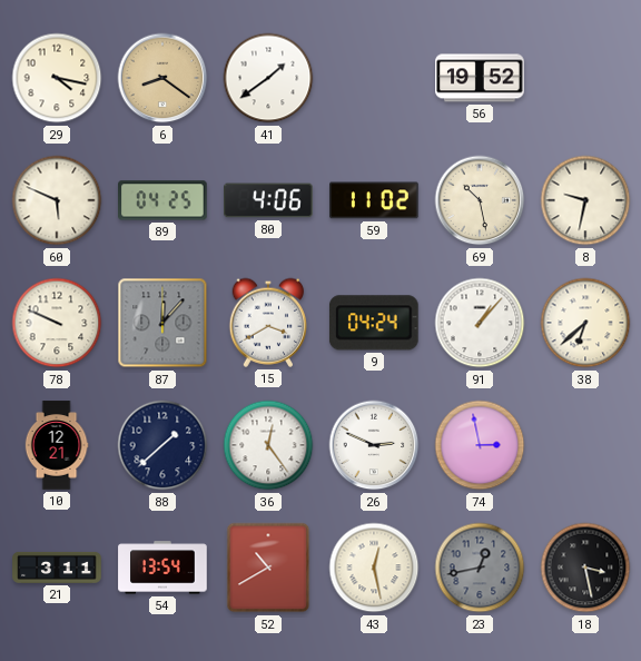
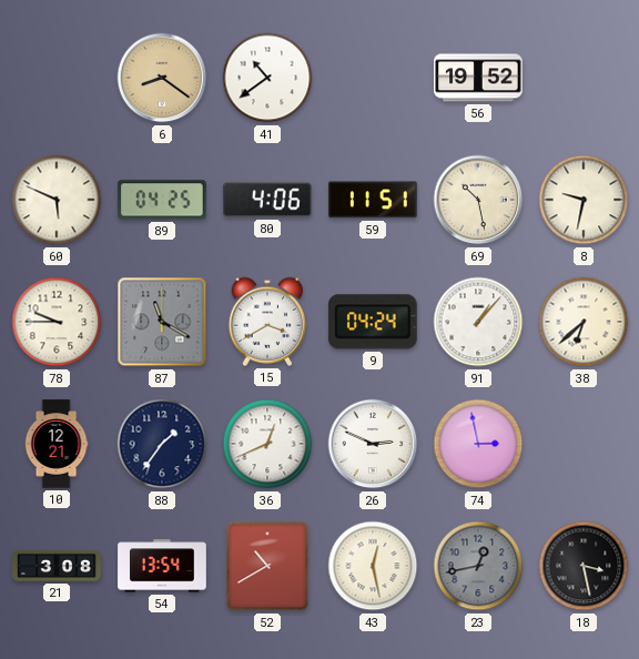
29: 4:17 -> none
41: 1:39 -> 10:39
59: 11:02 -> 11:51
78: 9:49 -> 9:45
87: 12:07 -> 11:20
88: 1:38 -> 1:36
36: 12:24 -> 12:41
21: 3:11 -> 3:08
